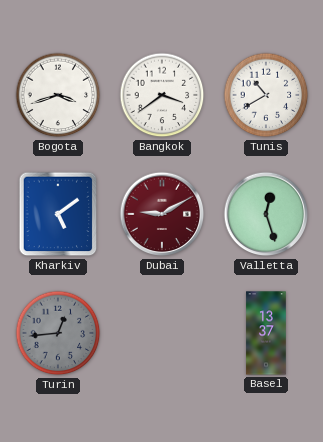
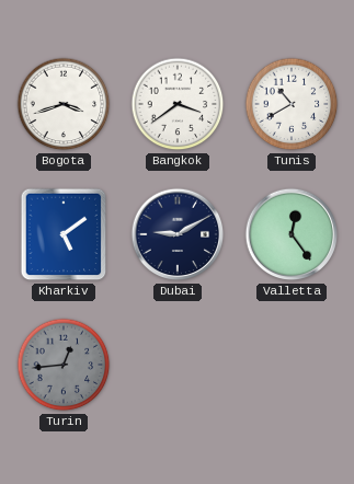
Dubai dial: burgundy -> navy
Valletta: 12:27 -> 12:24
Basel: 13:37 -> none
